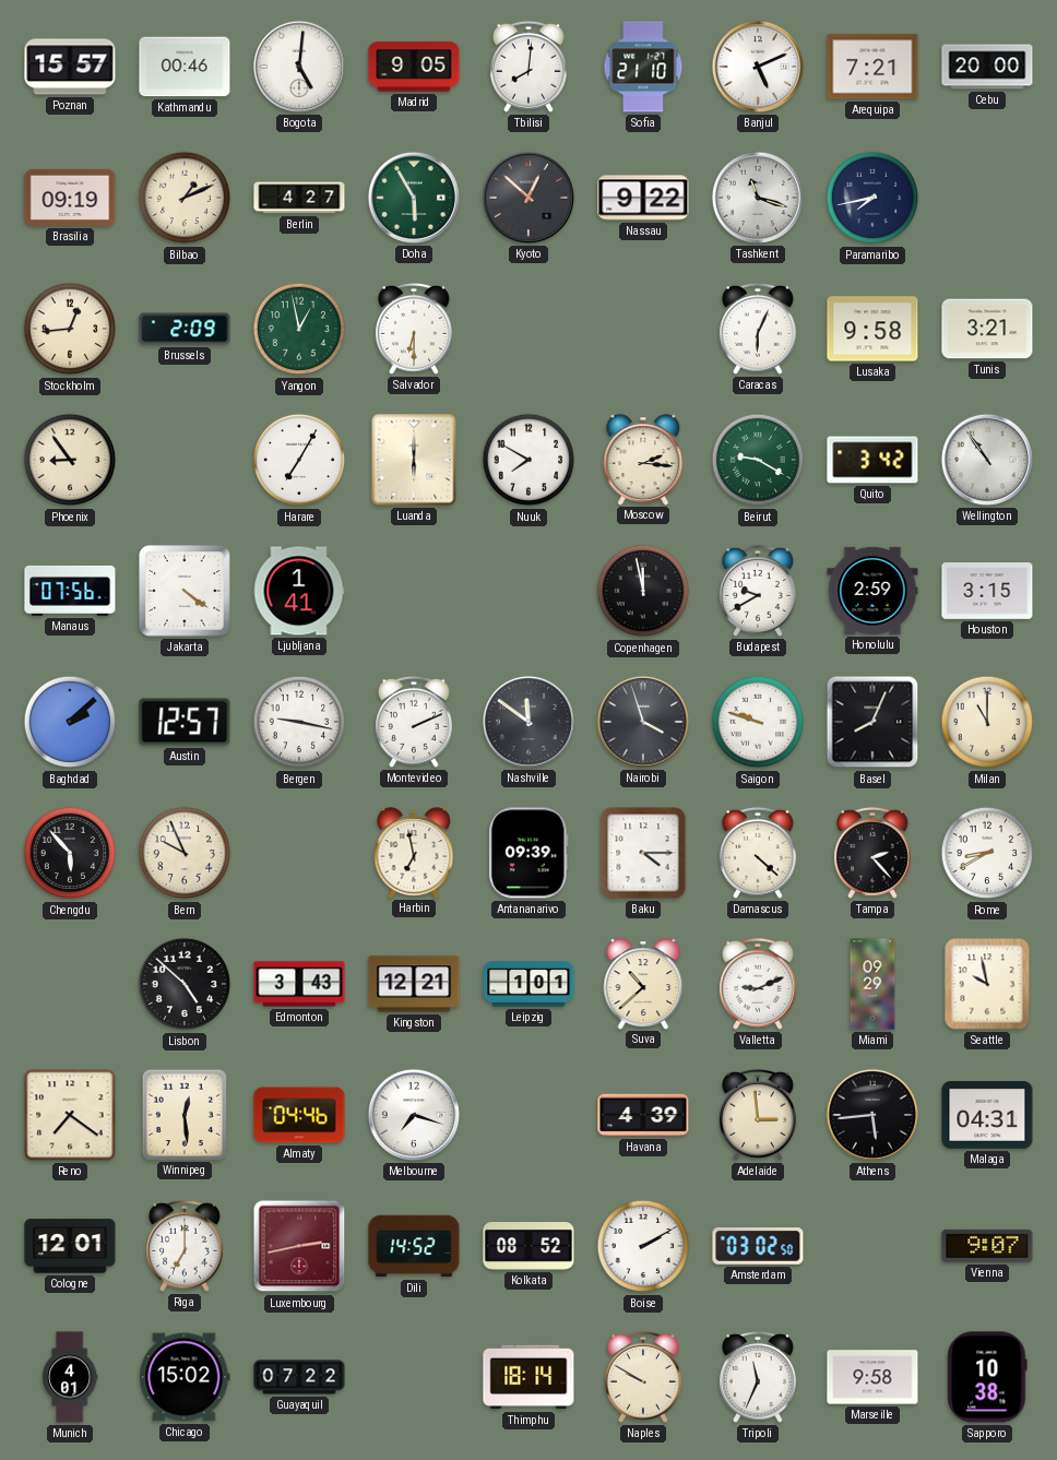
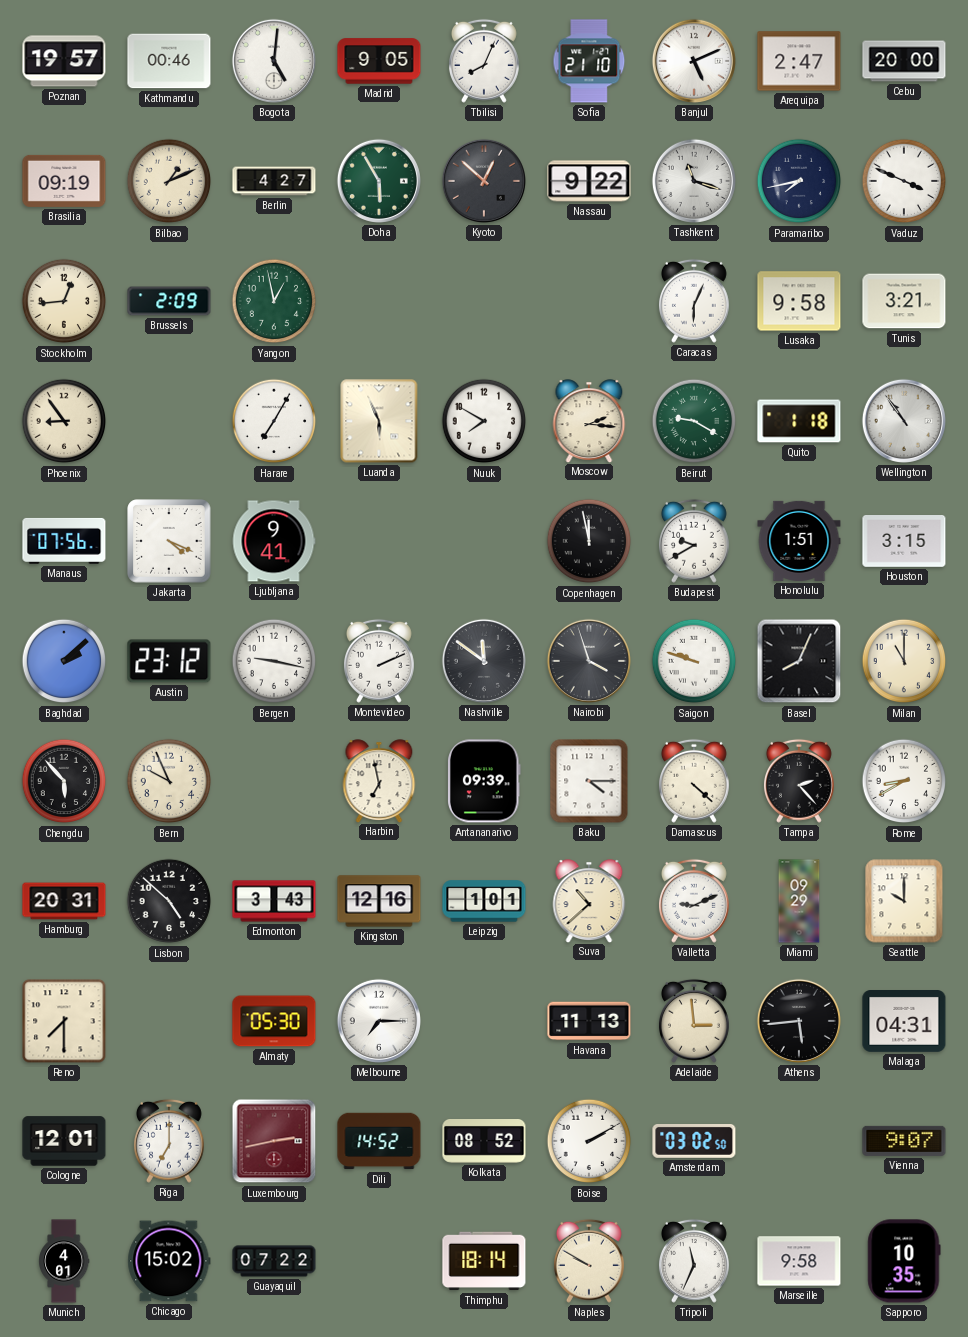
Poznan: 15:57 -> 19:57
Tbilisi: 8:01 -> 8:04
Arequipa: 7:21 -> 2:47
Vaduz: none -> 3:49
Salvador: 6:30 -> none
Luanda: 6:00 -> 5:56
Quito: 3:42 -> 1:18
Jakarta: 4:21 -> 4:19
Ljubljana: 1:41 -> 9:41
Honolulu: 2:59 -> 1:51
Austin: 12:57 -> 23:12
Hamburg: none -> 20:31
Kingston: 12:21 -> 12:16
Seattle: 9:58 -> 10:00
Reno: 7:21 -> 7:30
Winnipeg: 12:29 -> none
Almaty: 04:46 -> 05:30
Melbourne: 7:18 -> 7:15
Havana: 4:39 -> 11:13
Sapporo: 10:38 -> 10:35
